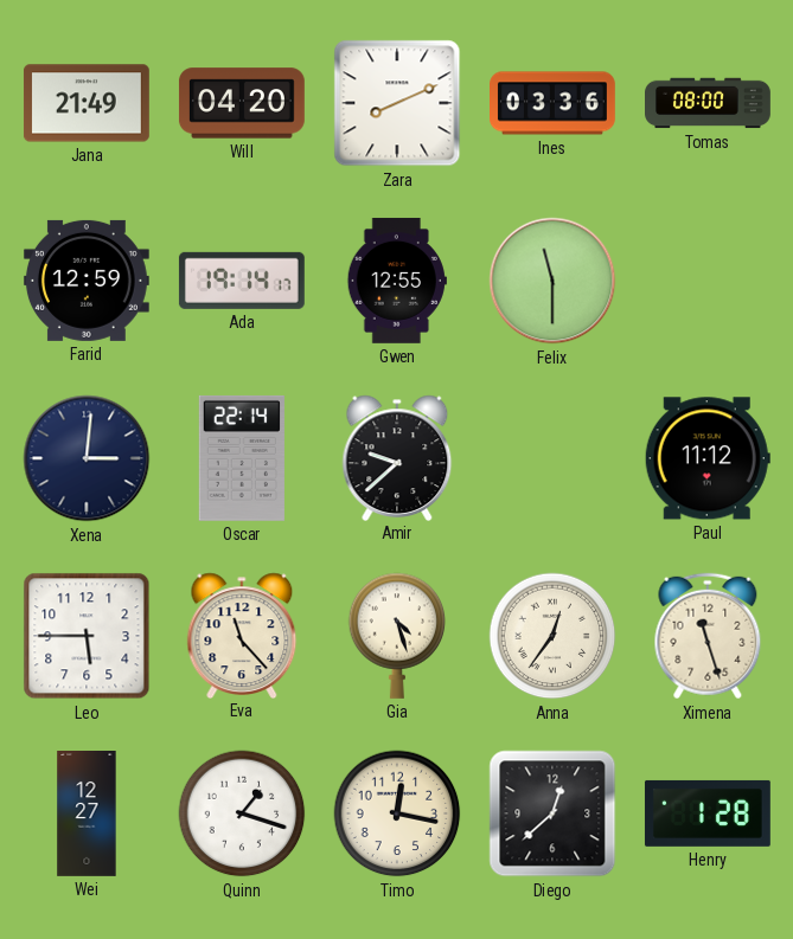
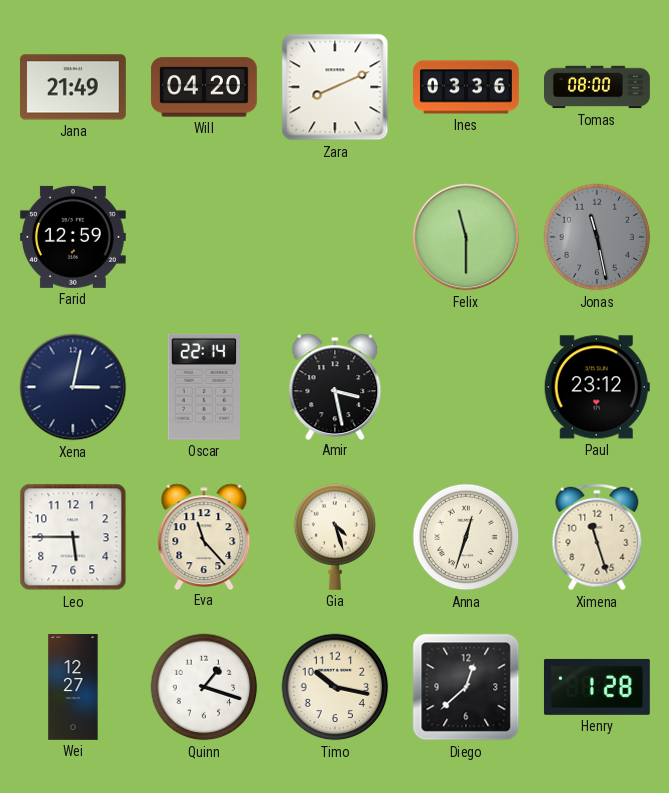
Ada: 19:14 -> none
Gwen: 12:55 -> none
Jonas: none -> 11:28
Xena: 3:01 -> 3:02
Amir: 9:38 -> 3:28
Paul: 11:12 -> 23:12
Anna: 12:36 -> 12:33
Timo: 12:17 -> 10:17
